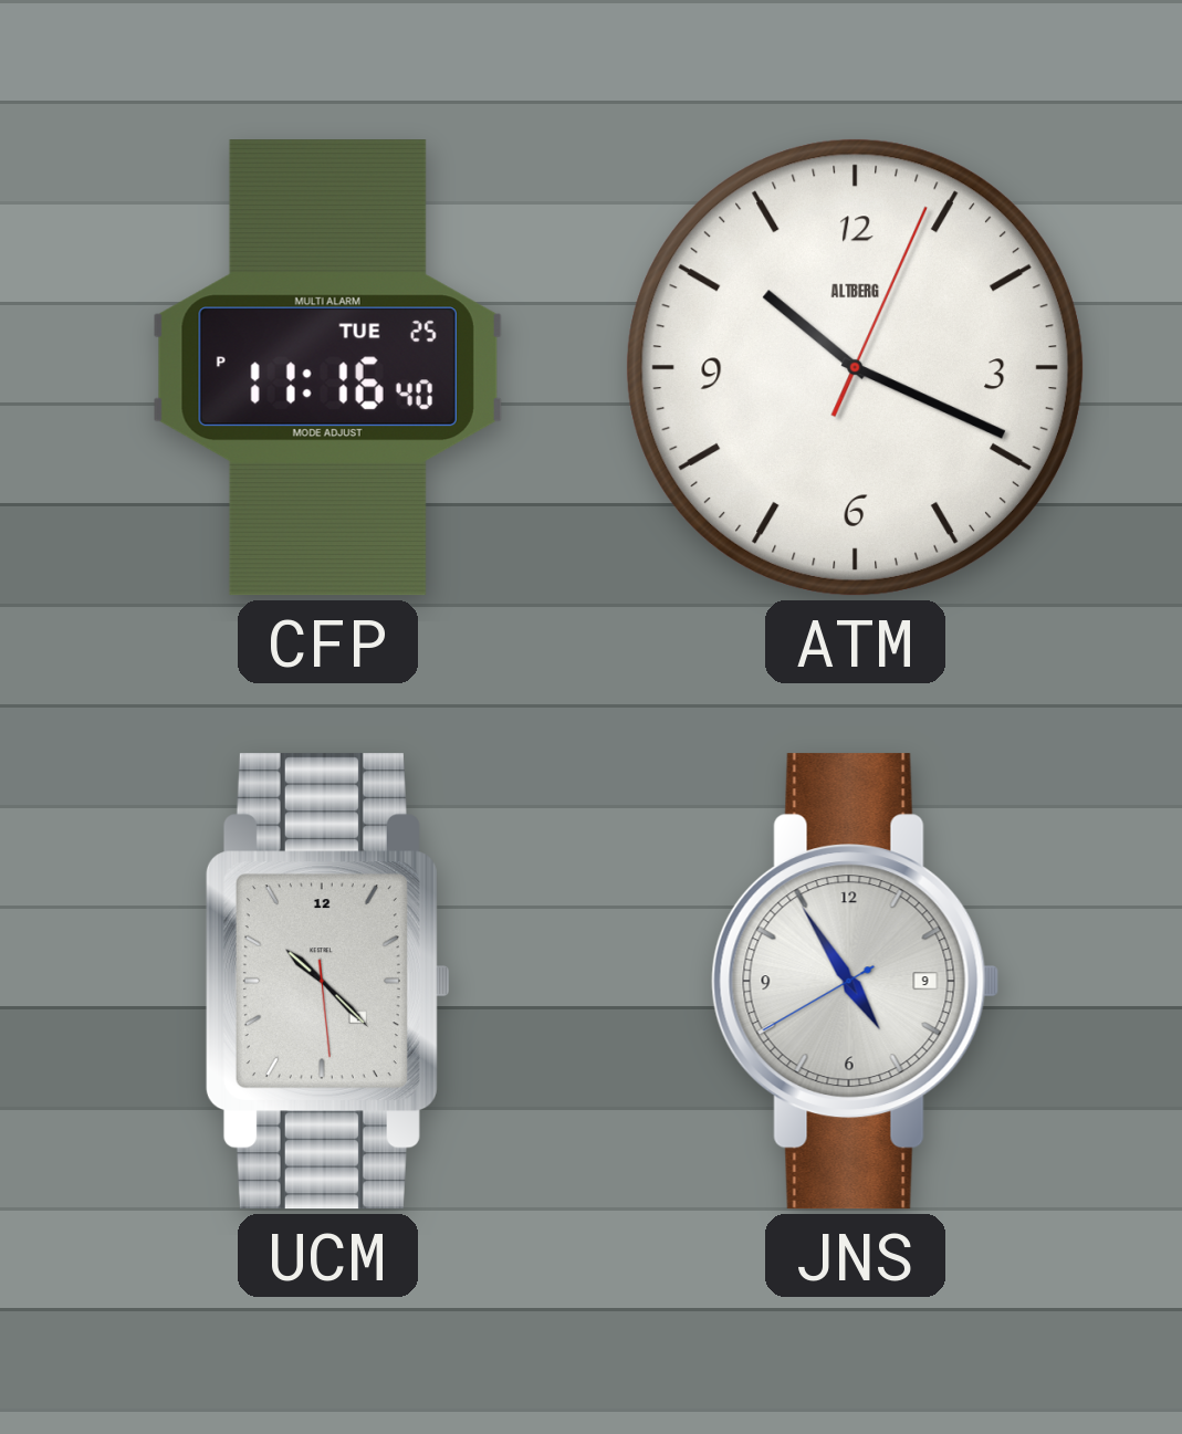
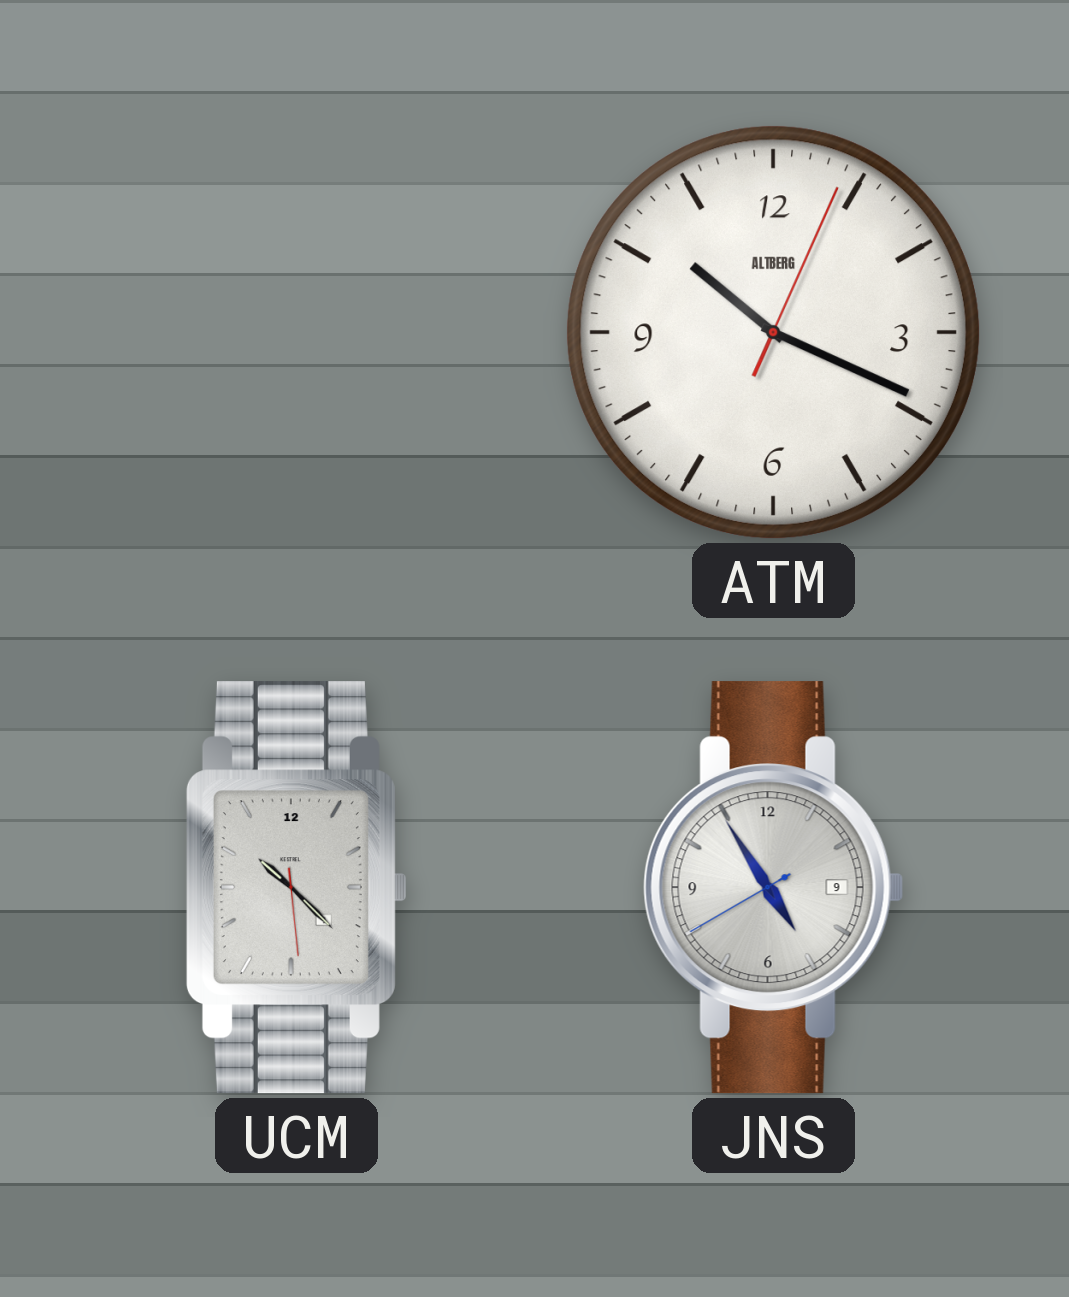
CFP: 11:16 -> none
